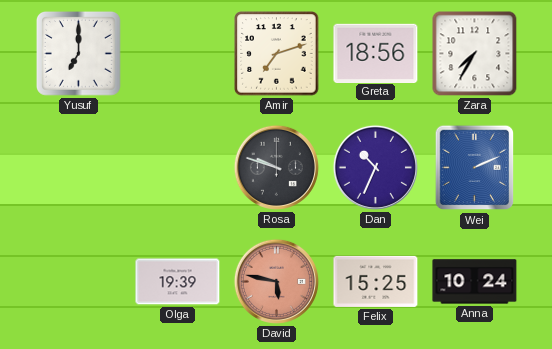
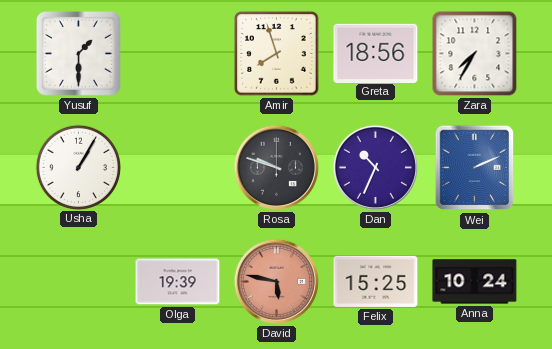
Yusuf: 7:00 -> 1:30
Amir: 7:12 -> 7:57
Usha: none -> 1:05
